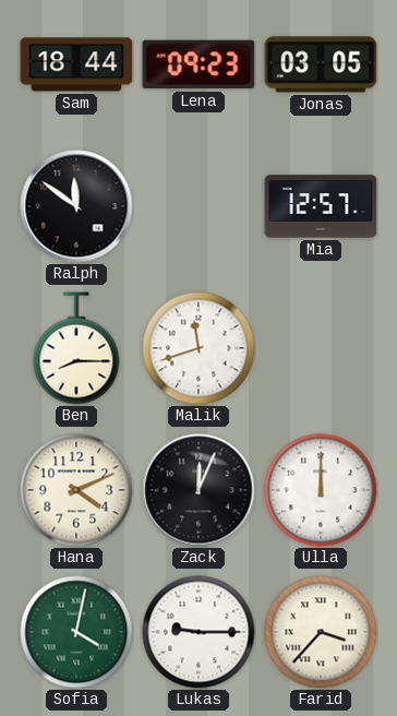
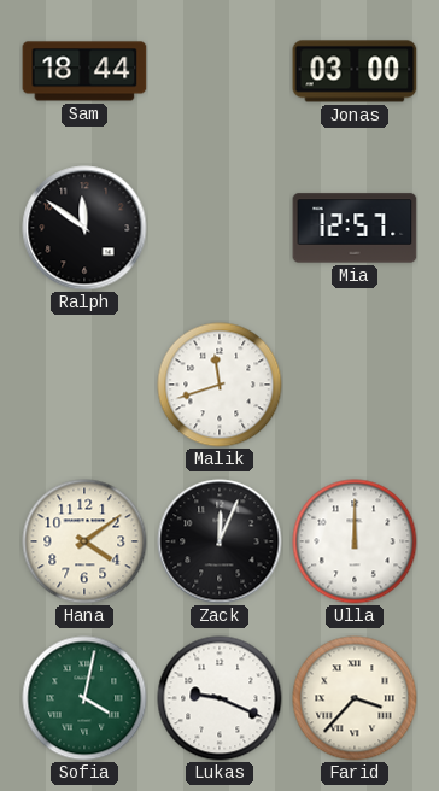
Lena: 09:23 -> none
Jonas: 03:05 -> 03:00
Ben: 8:15 -> none
Hana: 4:11 -> 4:09
Lukas: 9:15 -> 9:19
